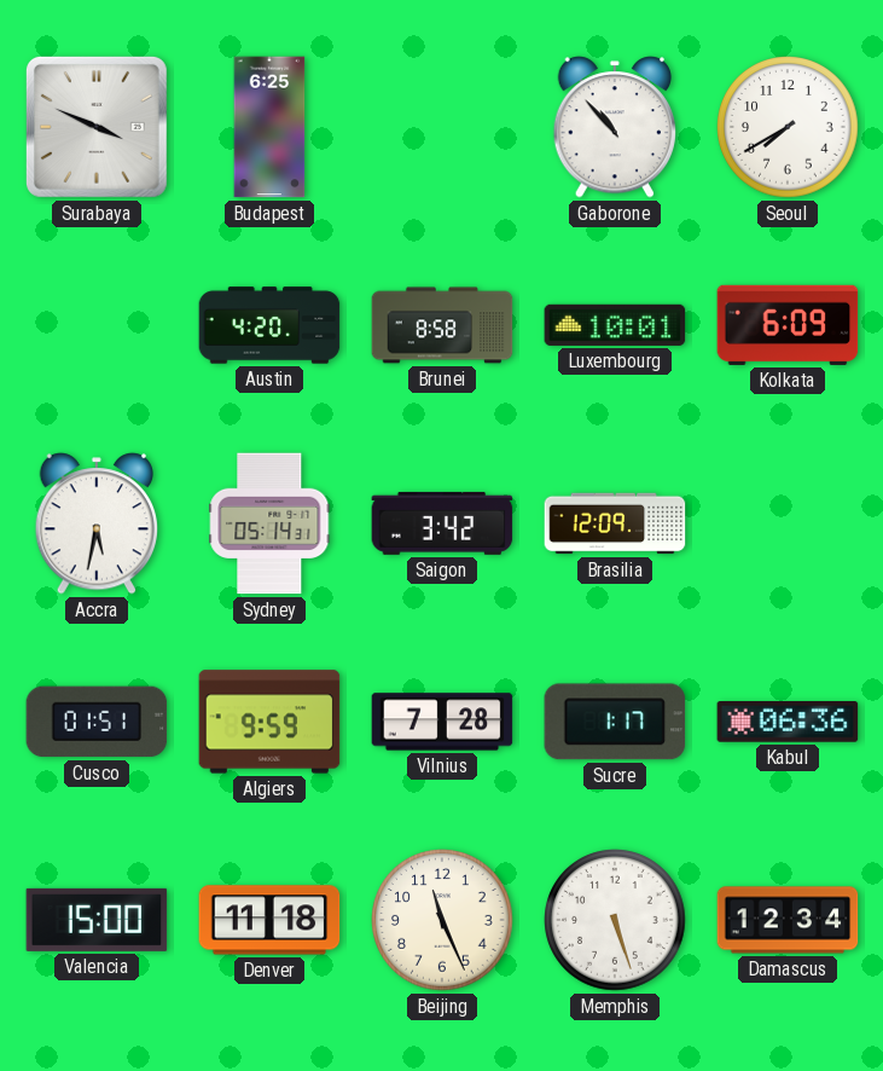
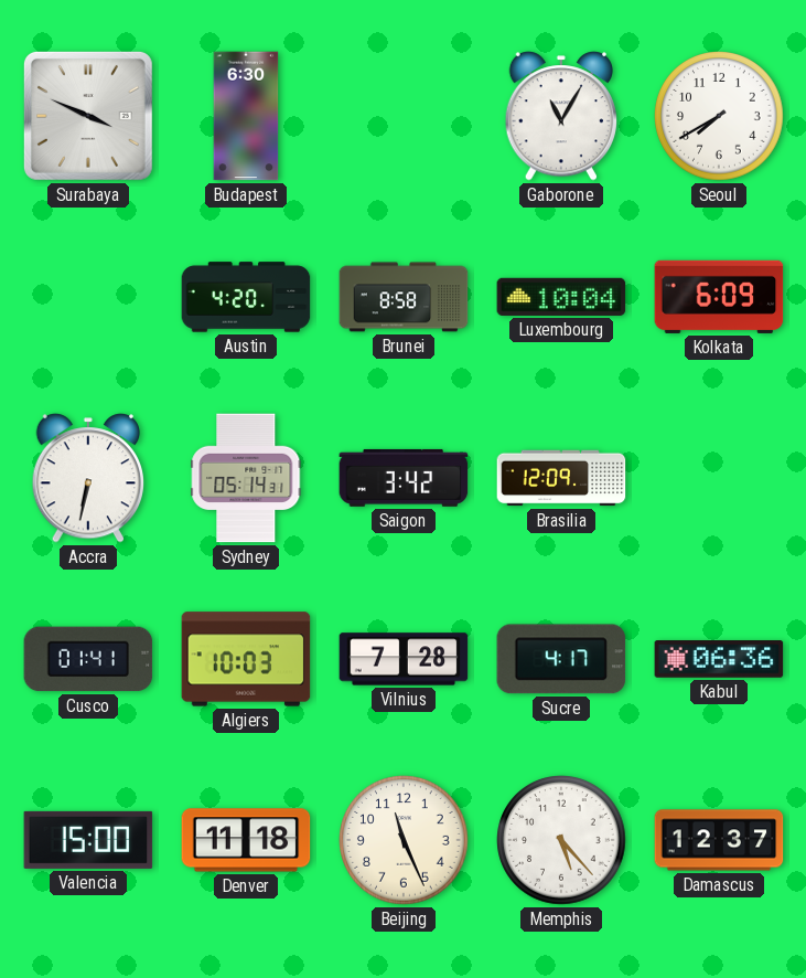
Budapest: 6:25 -> 6:30
Gaborone: 10:53 -> 11:05
Luxembourg: 10:01 -> 10:04
Accra: 5:32 -> 6:32
Cusco: 01:51 -> 01:41
Algiers: 9:59 -> 10:03
Sucre: 1:17 -> 4:17
Memphis: 5:27 -> 5:23
Damascus: 12:34 -> 12:37
